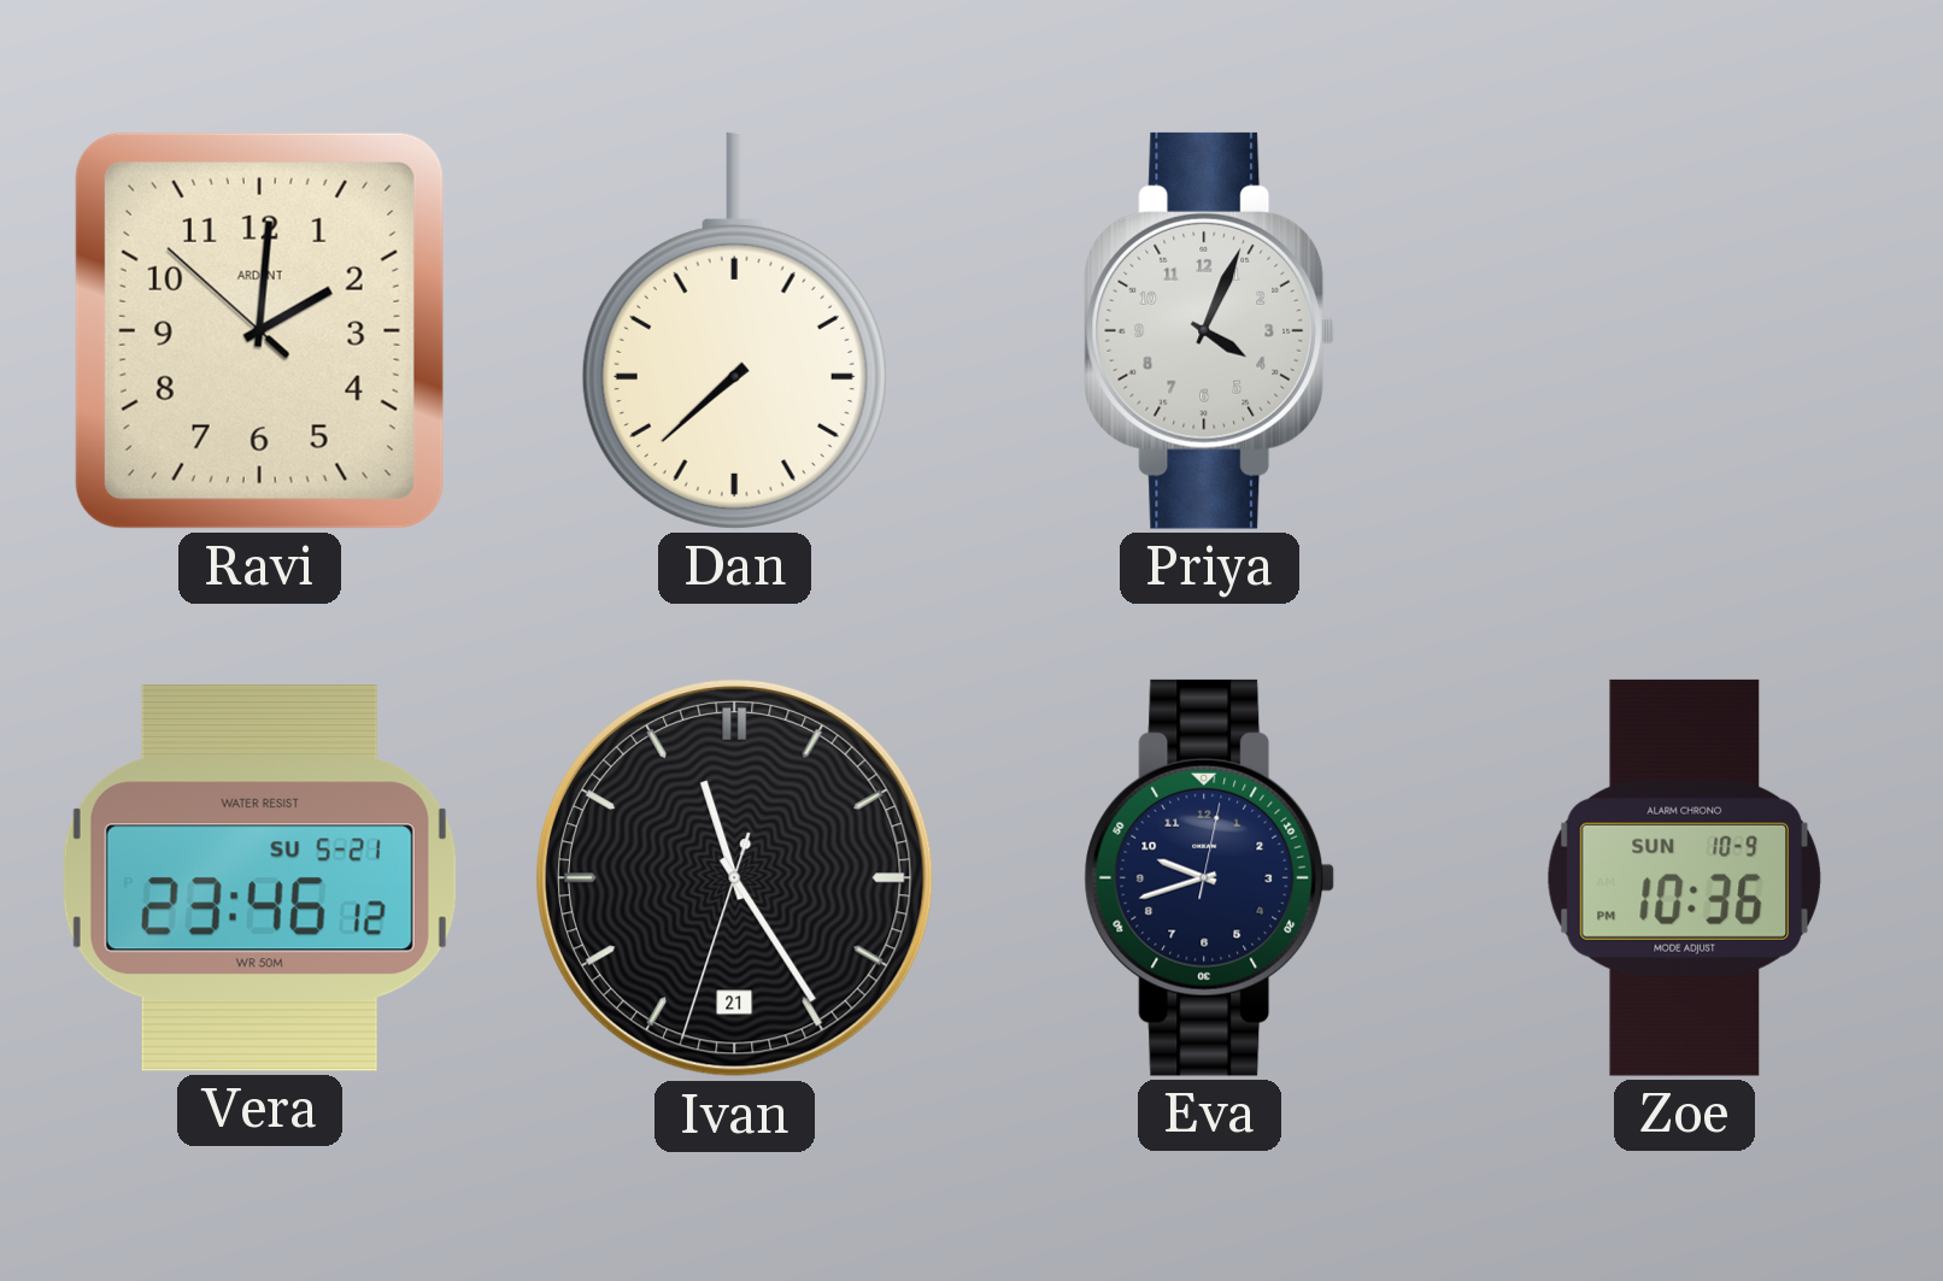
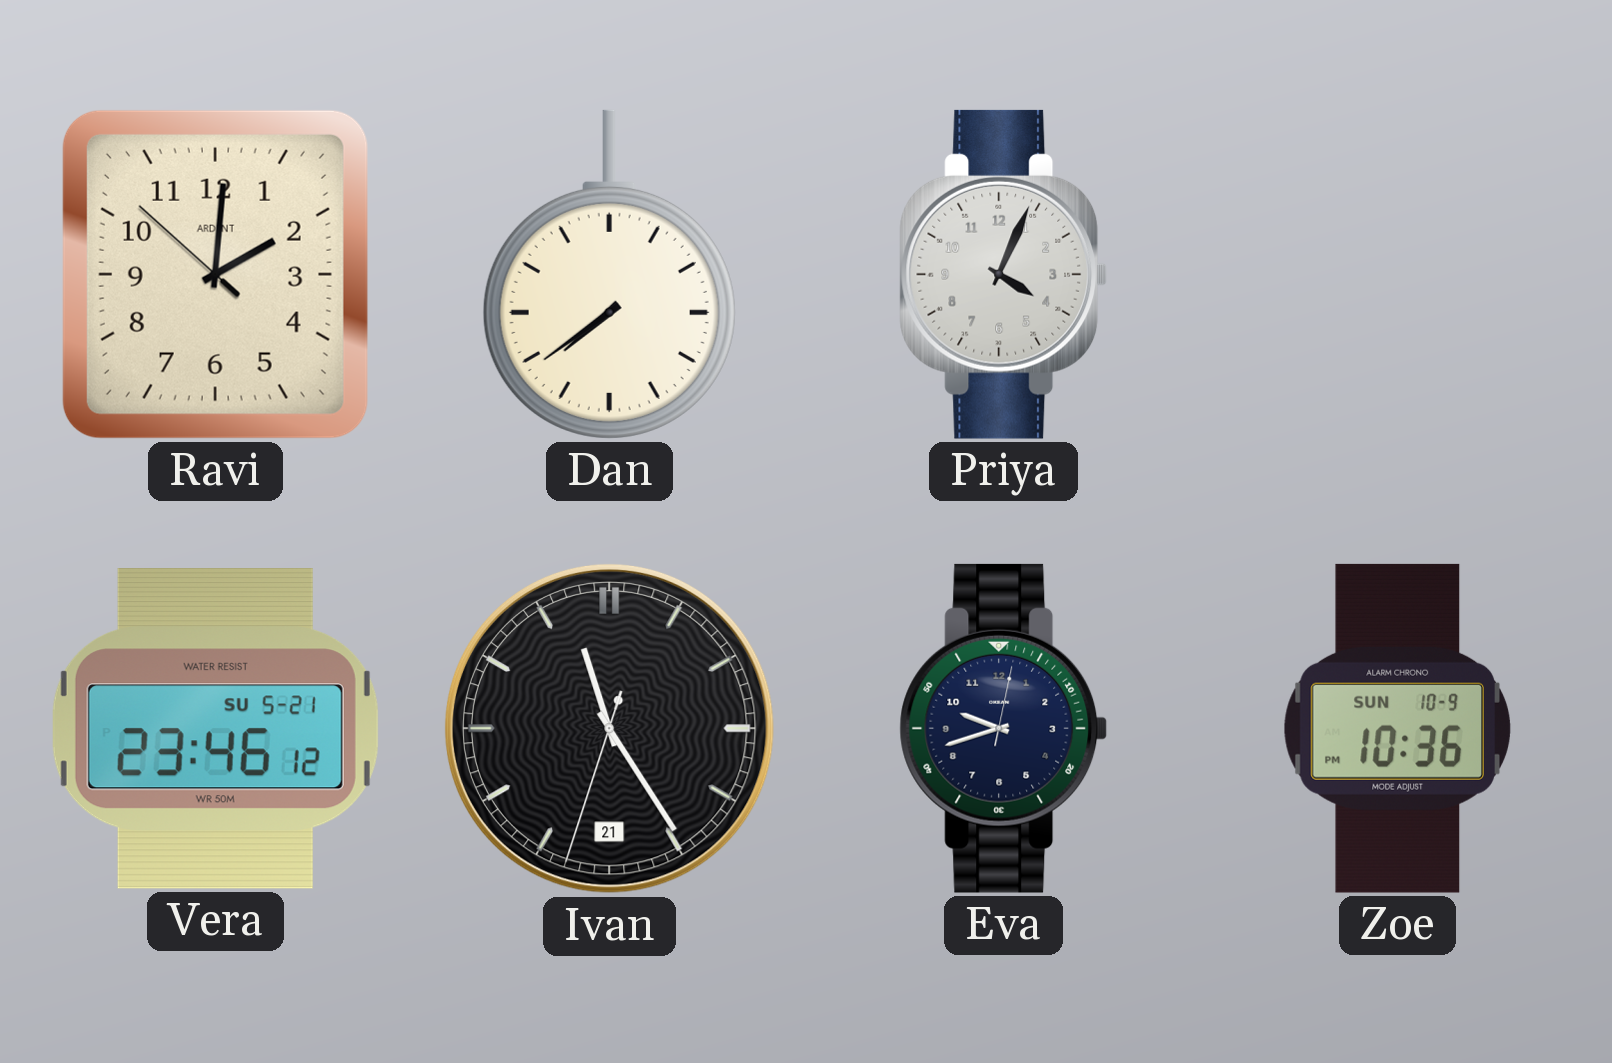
Dan: 7:38 -> 7:39
